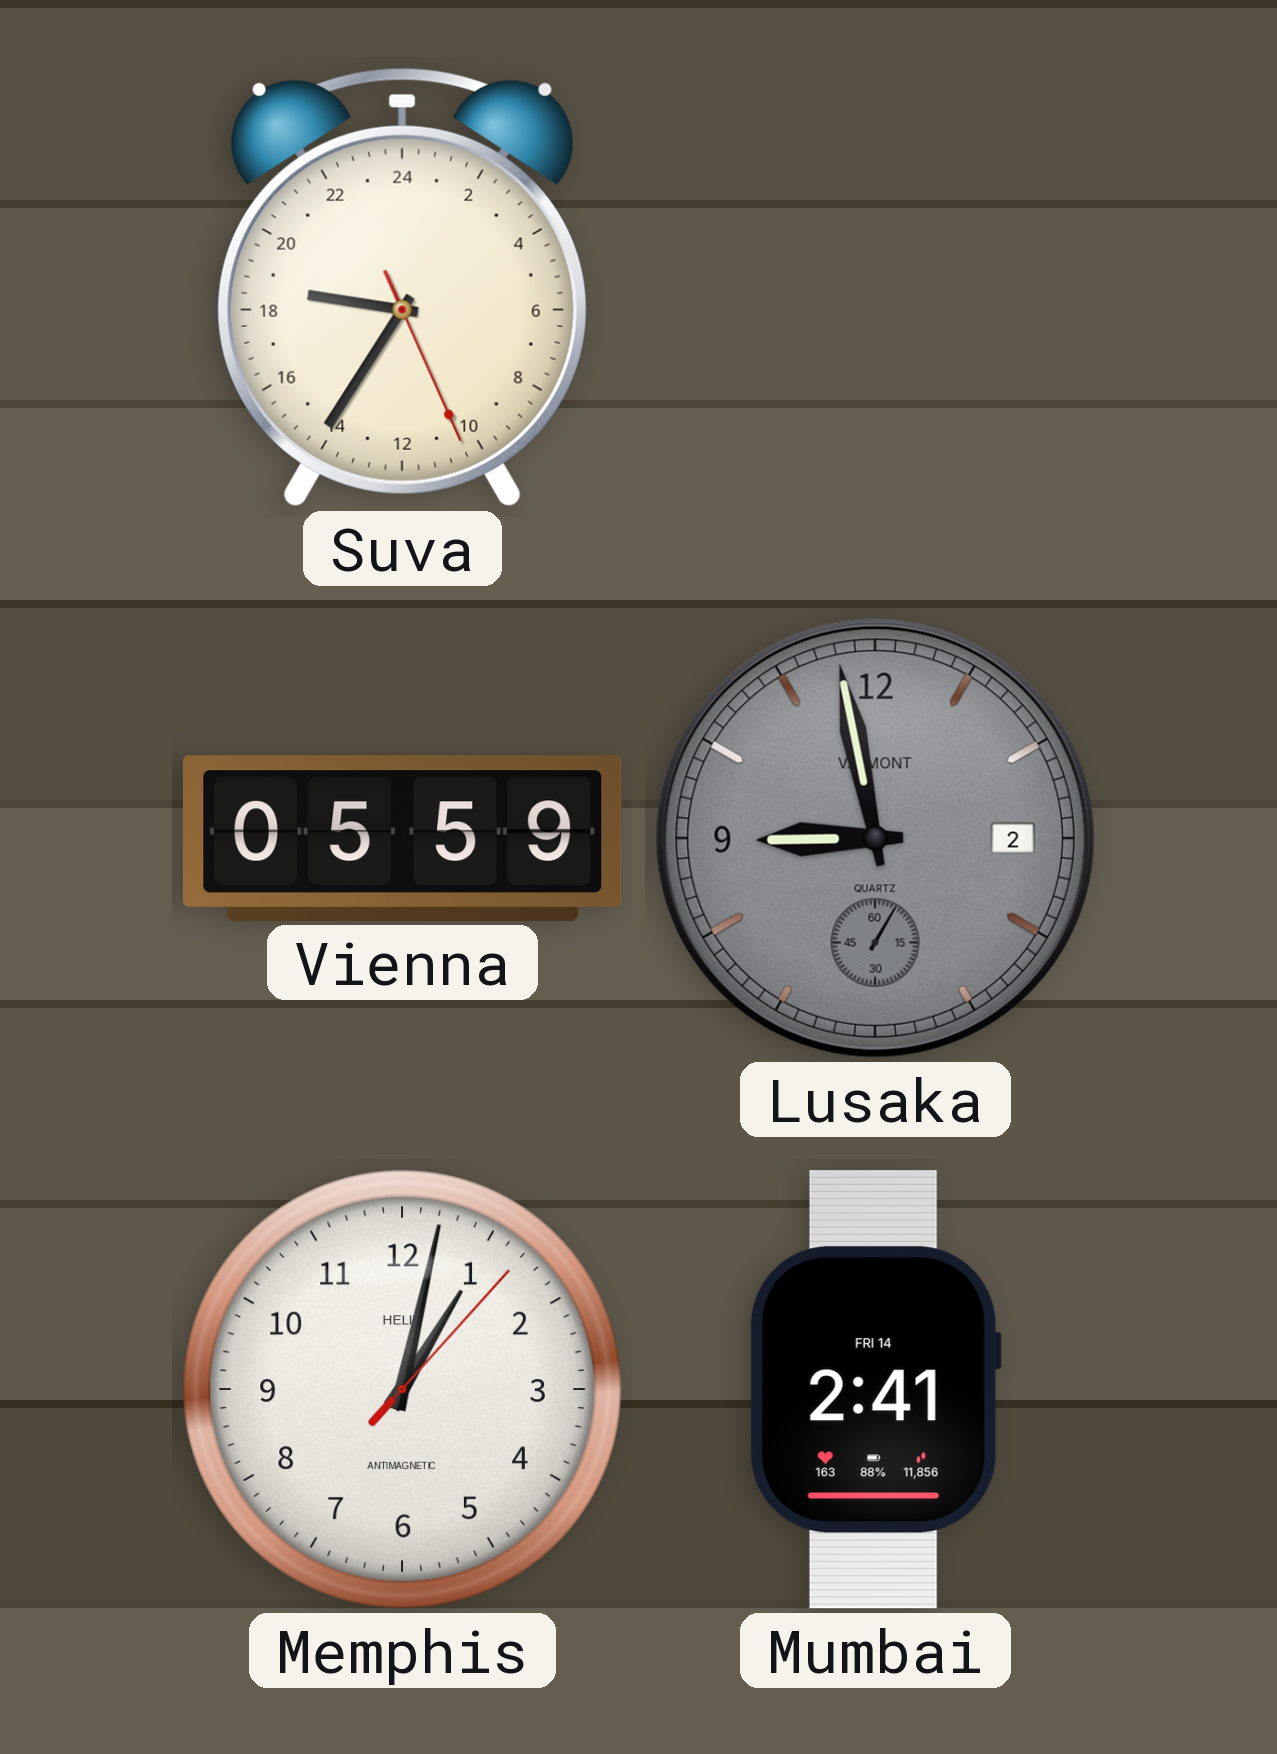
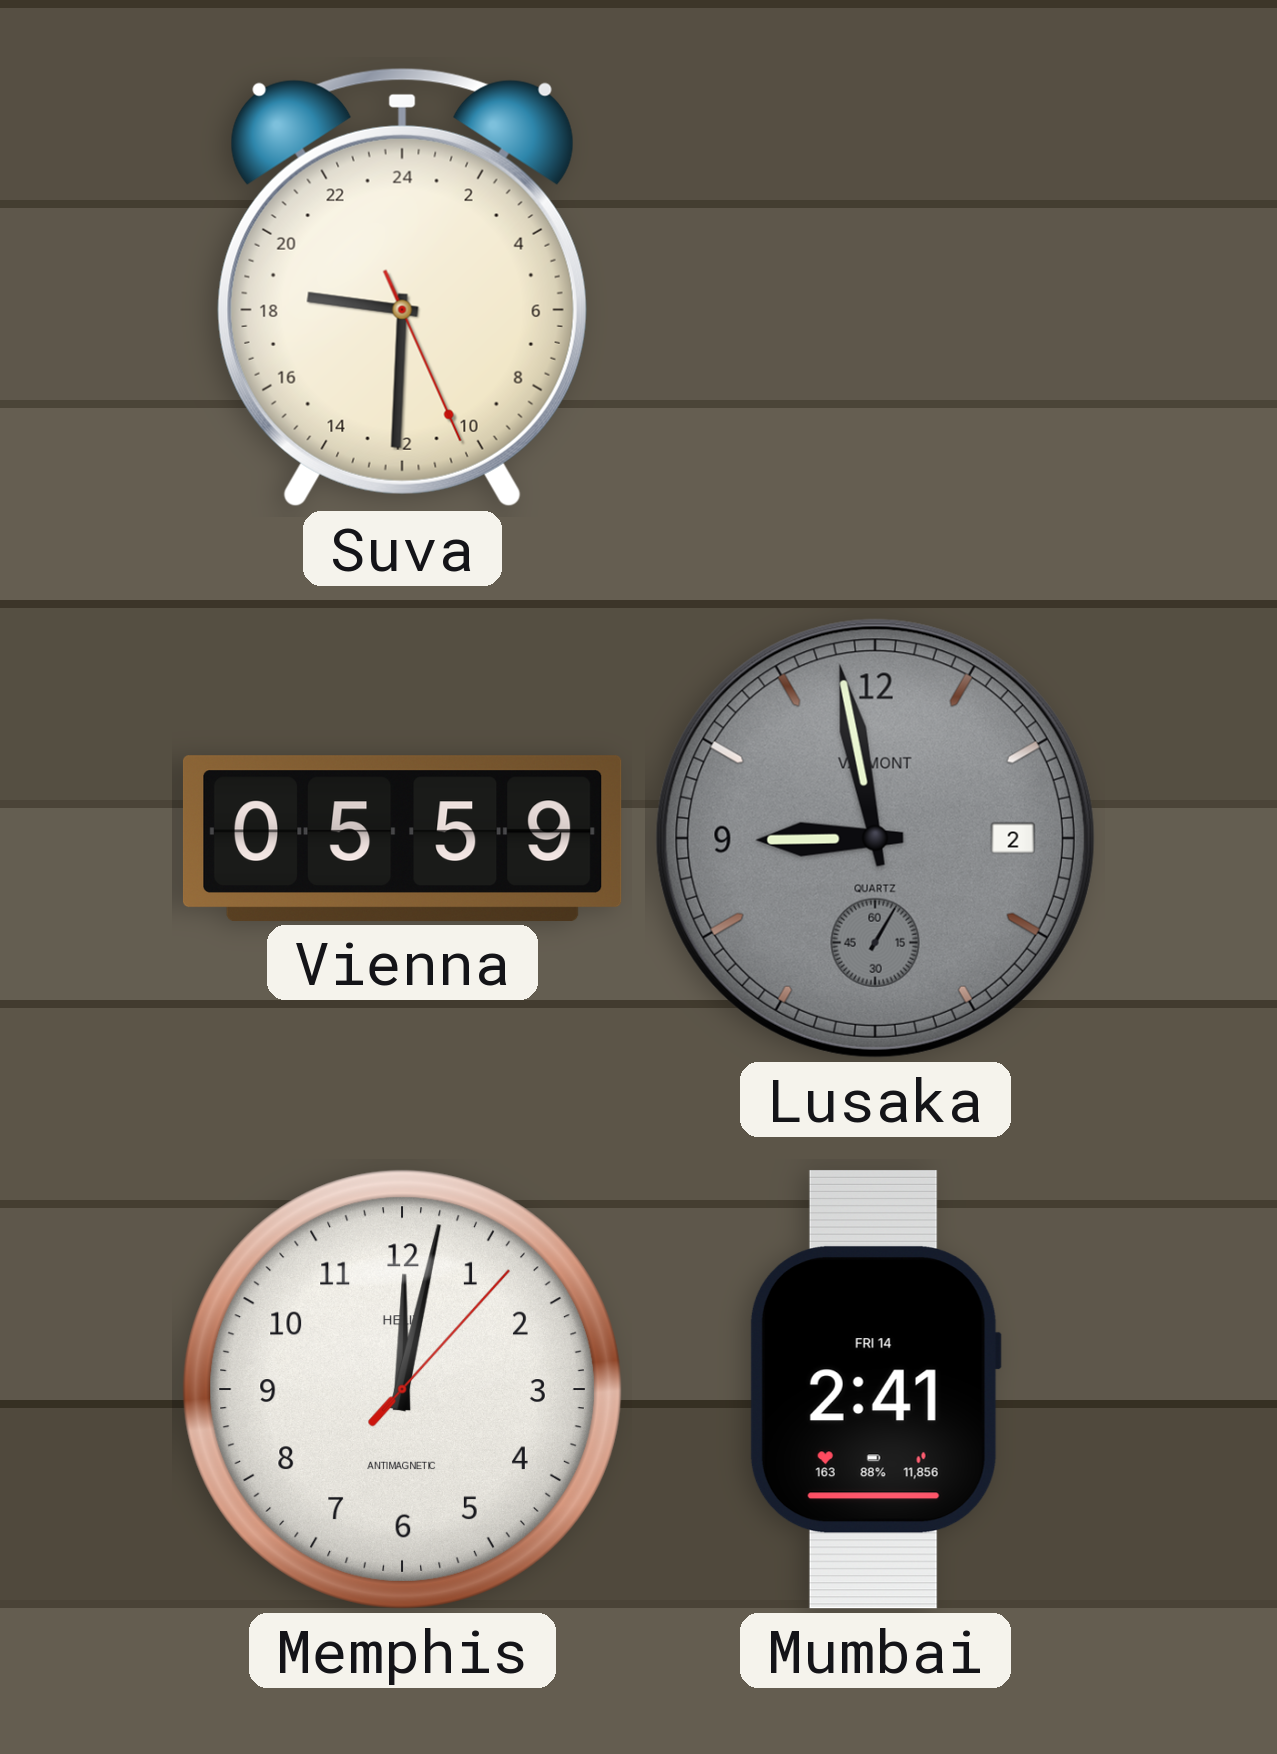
Suva: 18:35 -> 18:30
Memphis: 1:02 -> 12:02
